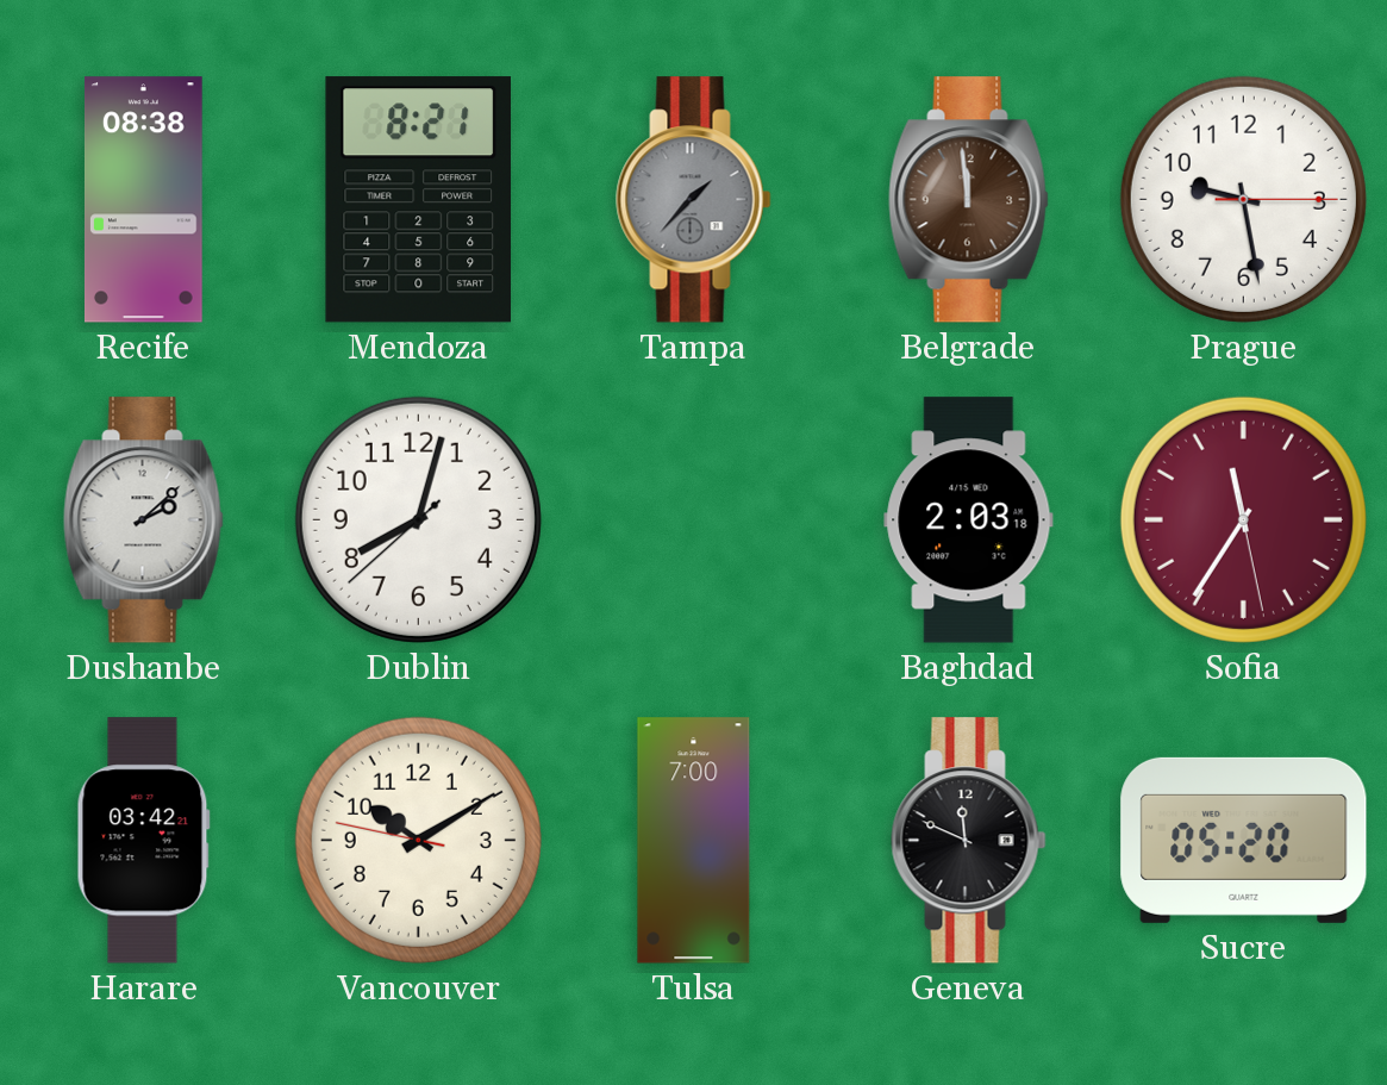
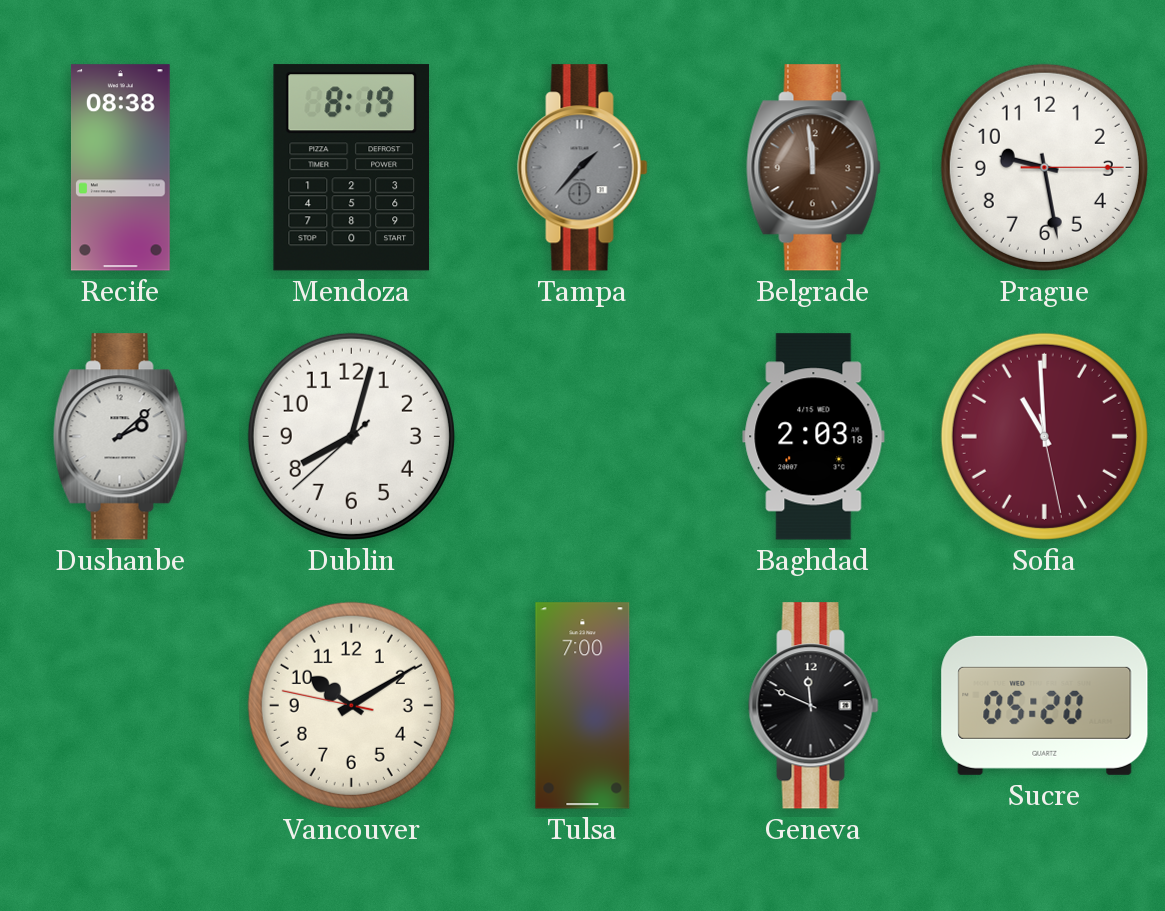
Mendoza: 8:21 -> 8:19
Sofia: 11:35 -> 10:59
Harare: 03:42 -> none
